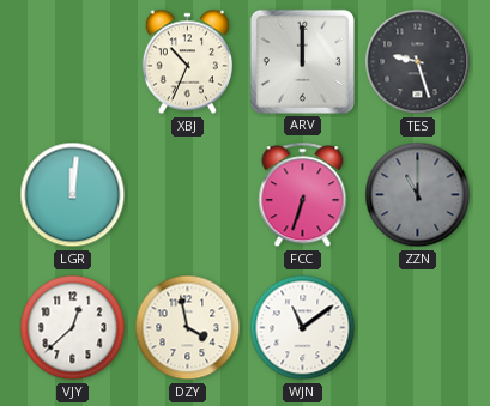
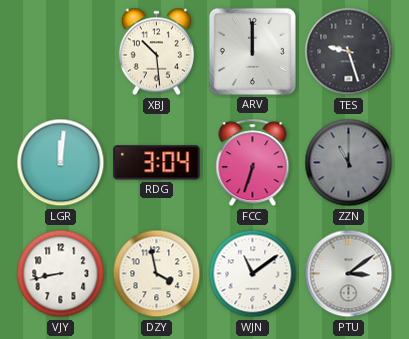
XBJ: 10:34 -> 10:29
RDG: none -> 3:04
VJY: 12:38 -> 8:43
PTU: none -> 3:09
